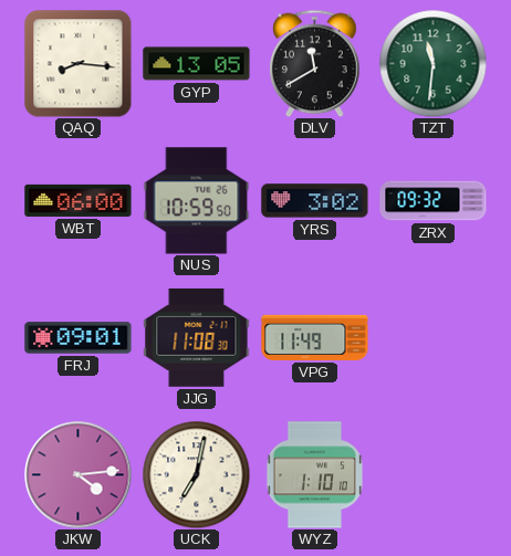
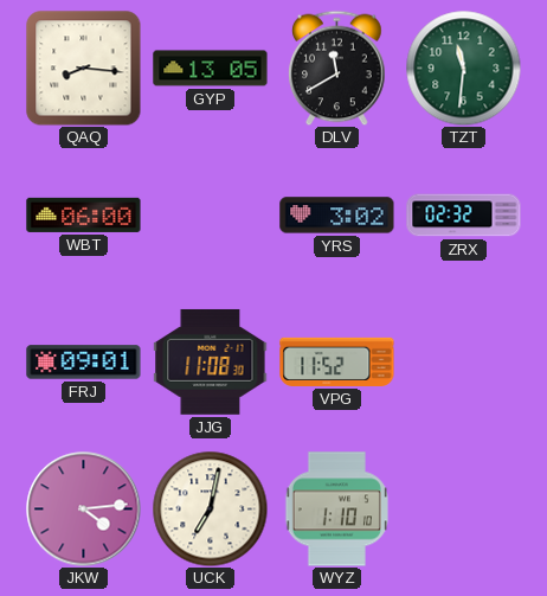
NUS: 10:59 -> none
ZRX: 09:32 -> 02:32
VPG: 11:49 -> 11:52
